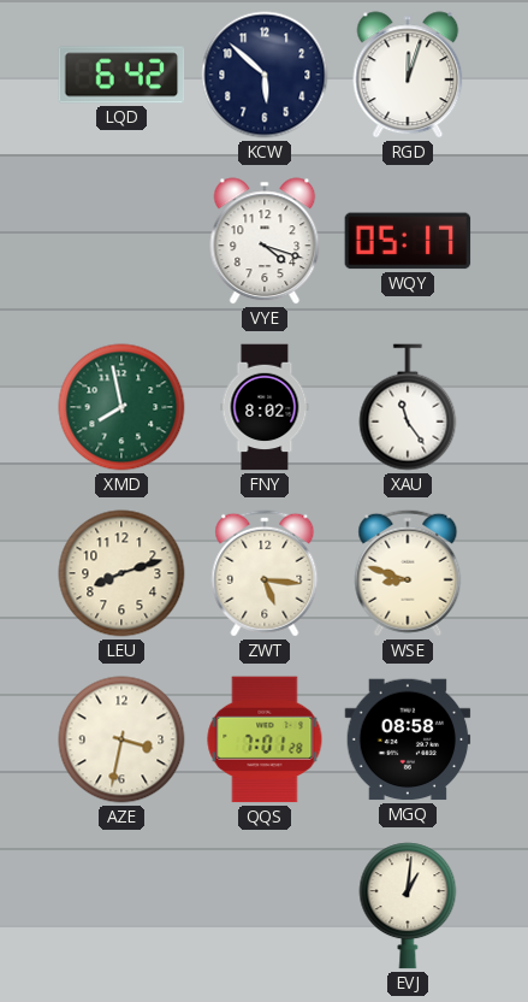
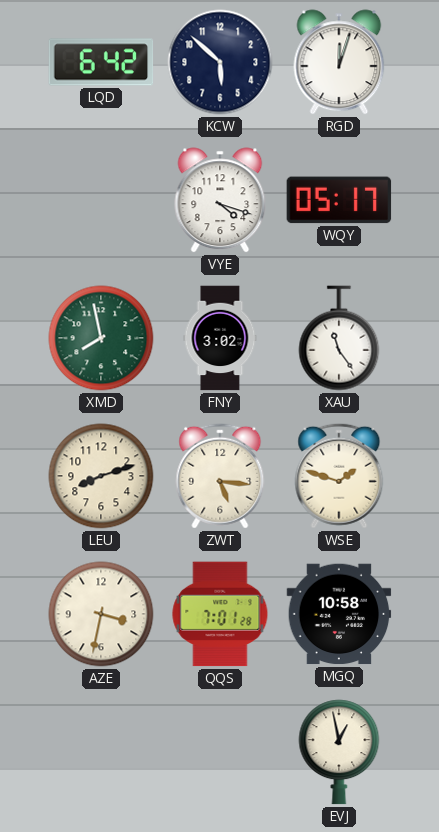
FNY: 8:02 -> 3:02
WSE: 8:48 -> 1:48
MGQ: 08:58 -> 10:58
EVJ: 1:01 -> 12:58
